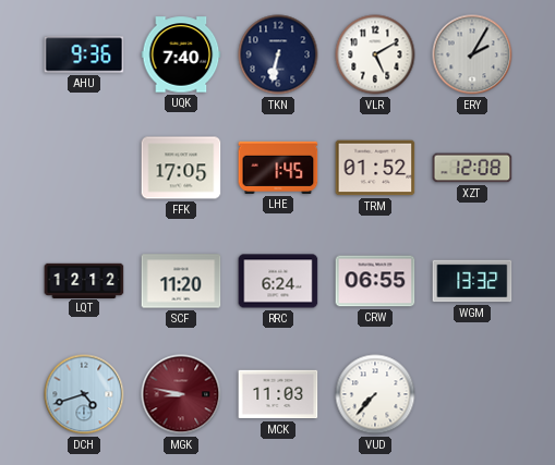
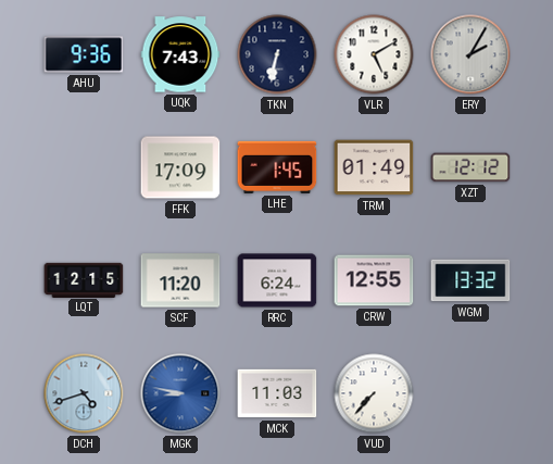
UQK: 7:40 -> 7:43
FFK: 17:05 -> 17:09
TRM: 01:52 -> 01:49
XZT: 12:08 -> 12:12
LQT: 12:12 -> 12:15
CRW: 06:55 -> 12:55
MGK dial: burgundy -> blue
